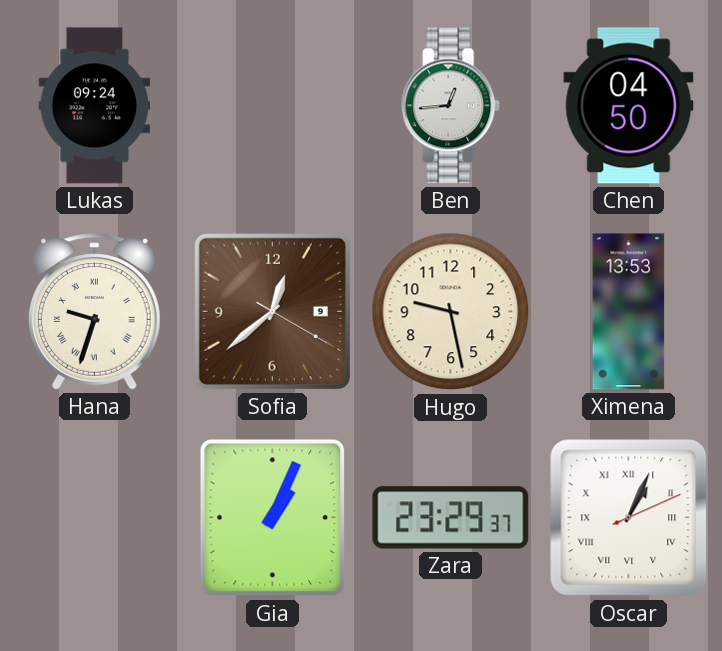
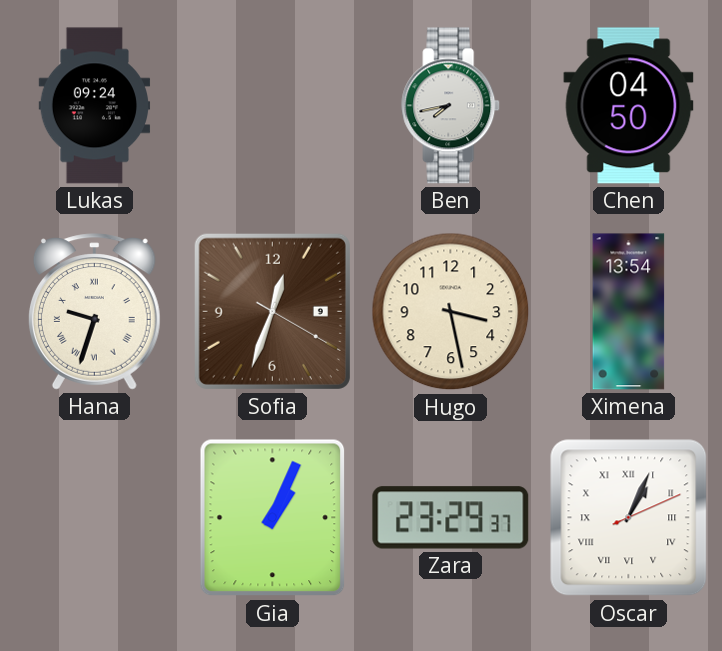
Ben: 12:44 -> 7:43
Sofia: 12:38 -> 12:33
Hugo: 9:28 -> 3:28
Ximena: 13:53 -> 13:54
